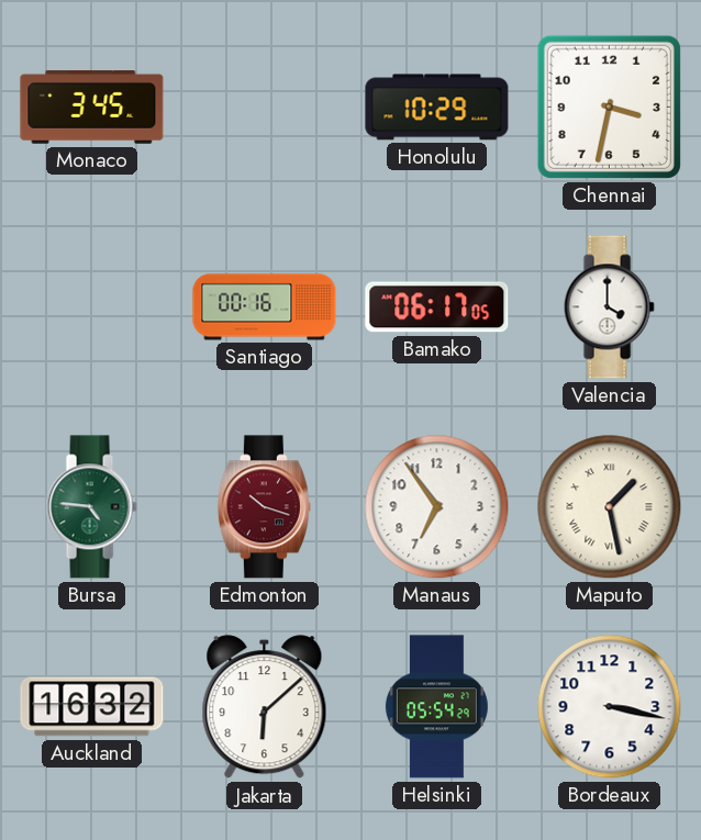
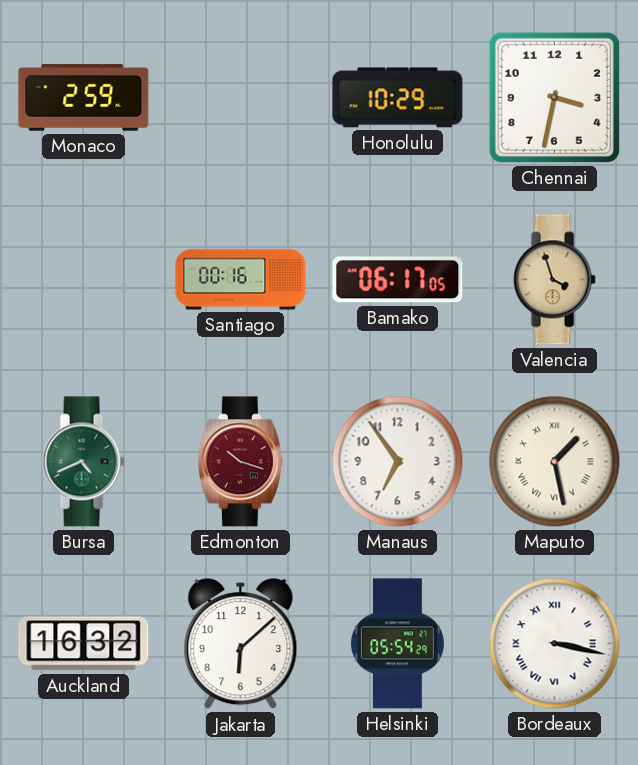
Monaco: 3:45 -> 2:59
Valencia: 4:00 -> 3:57
Valencia dial: white -> champagne
Bursa: 4:46 -> 4:41
Bordeaux numerals: Arabic -> Roman
